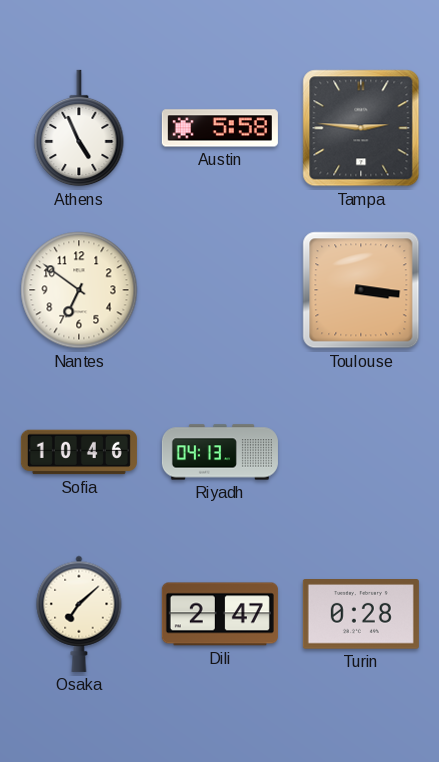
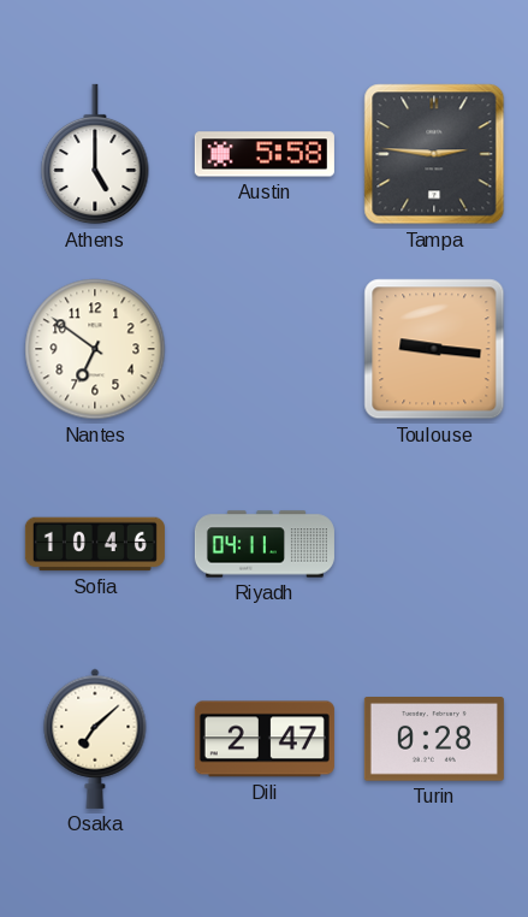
Athens: 4:56 -> 5:00
Toulouse: 3:16 -> 9:16
Riyadh: 04:13 -> 04:11
